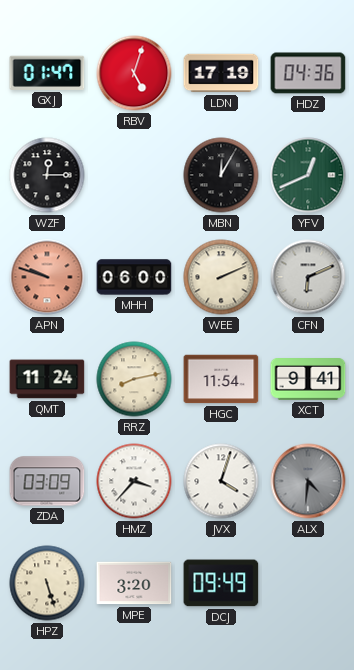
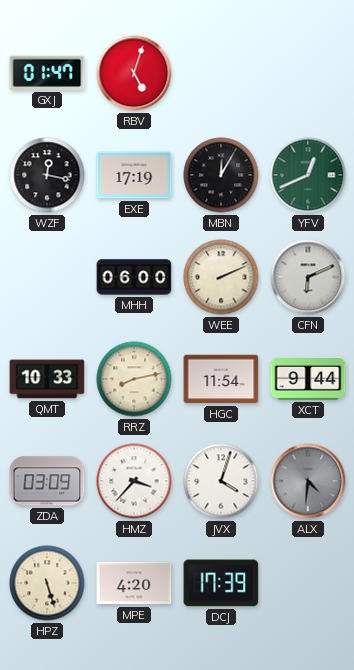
LDN: 17:19 -> none
HDZ: 04:36 -> none
WZF: 12:15 -> 12:17
EXE: none -> 17:19
APN: 9:48 -> none
QMT: 11:24 -> 10:33
XCT: 9:41 -> 9:44
MPE: 3:20 -> 4:20
DCJ: 09:49 -> 17:39
